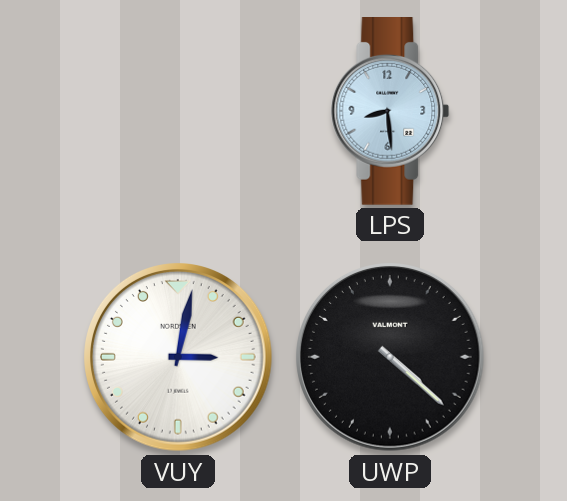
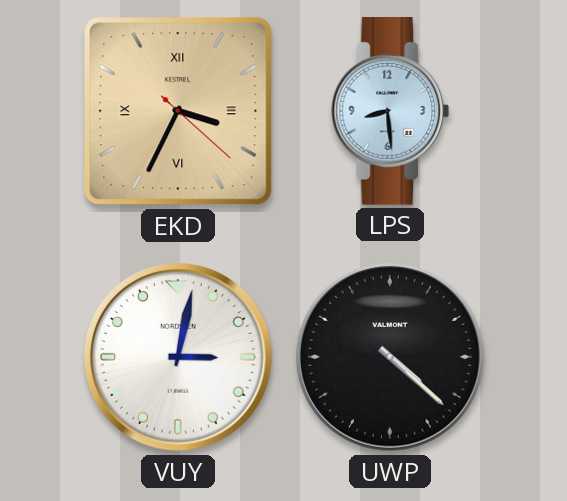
EKD: none -> 3:34
